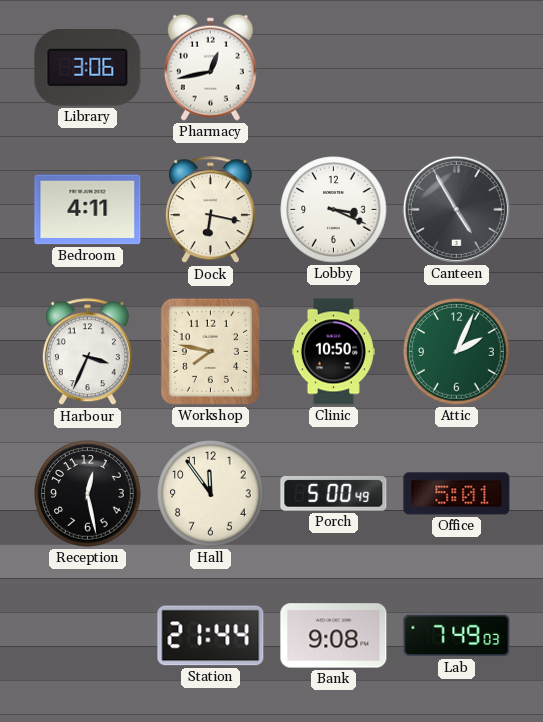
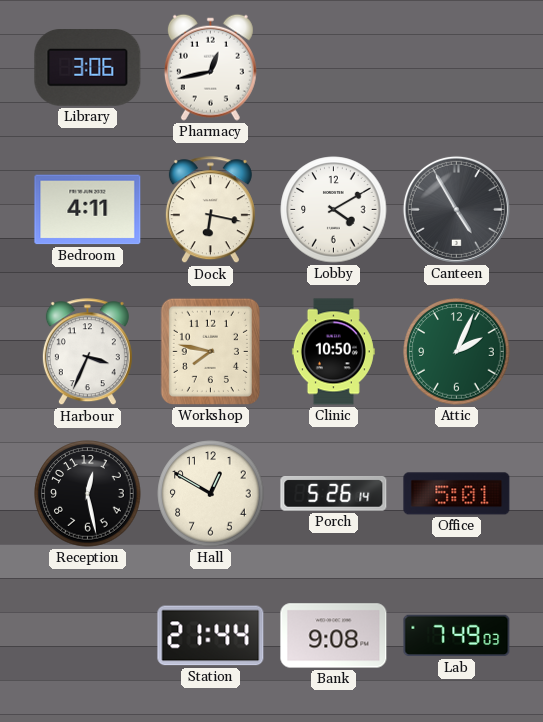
Lobby: 3:19 -> 4:10
Hall: 11:54 -> 12:50
Porch: 5:00 -> 5:26
